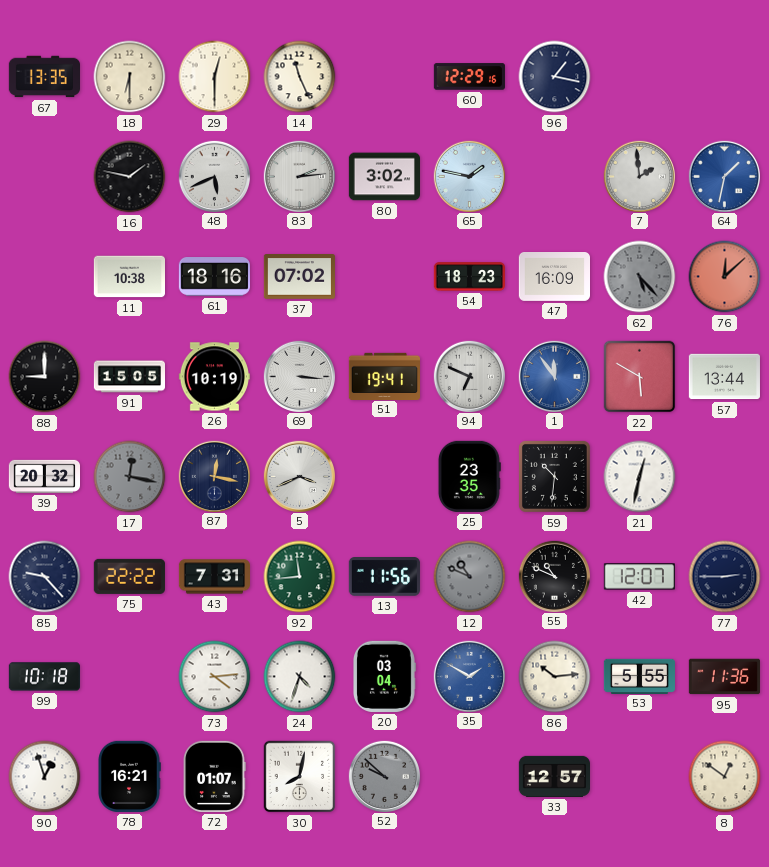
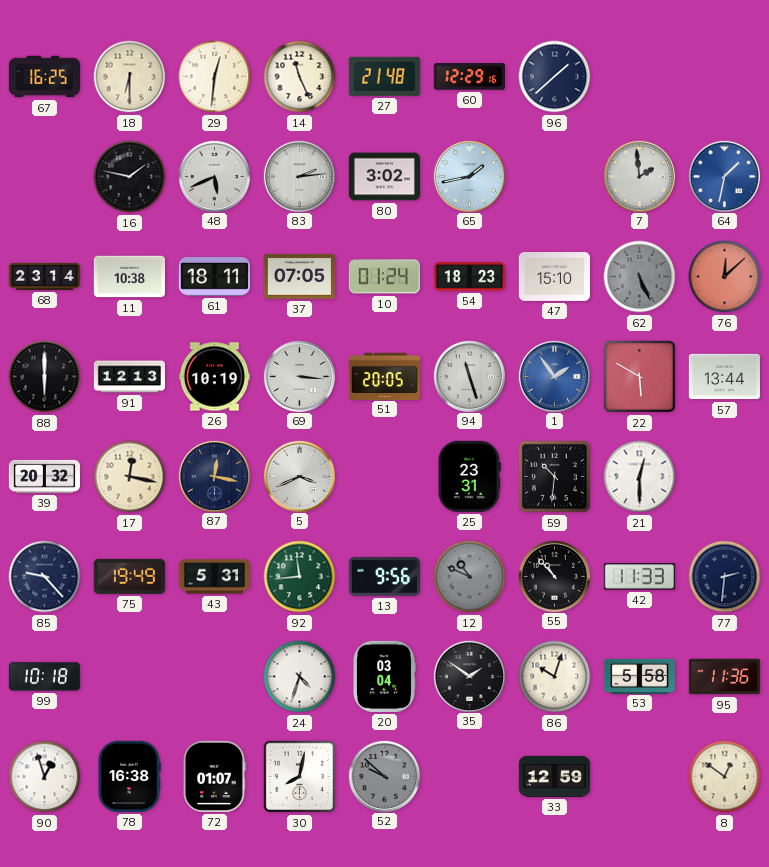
67: 13:35 -> 16:25
29: 12:30 -> 12:31
27: none -> 21:48
96: 1:17 -> 1:38
65: 1:47 -> 1:43
68: none -> 23:14
61: 18:16 -> 18:11
37: 07:02 -> 07:05
10: none -> 01:24
47: 16:09 -> 15:10
62: 5:23 -> 5:26
88: 9:00 -> 6:00
91: 15:05 -> 12:13
51: 19:41 -> 20:05
94: 6:49 -> 11:27
1: 11:54 -> 1:54
17 dial: grey -> cream
25: 23:35 -> 23:31
21: 12:32 -> 12:30
75: 22:22 -> 19:49
43: 7:31 -> 5:31
13: 11:56 -> 9:56
55: 10:49 -> 10:53
42: 12:07 -> 11:33
77: 2:45 -> 2:31
73: 4:14 -> none
35: 1:50 -> 1:51
35 dial: blue -> black
86: 10:14 -> 10:03
53: 5:55 -> 5:58
78: 16:21 -> 16:38
33: 12:57 -> 12:59
